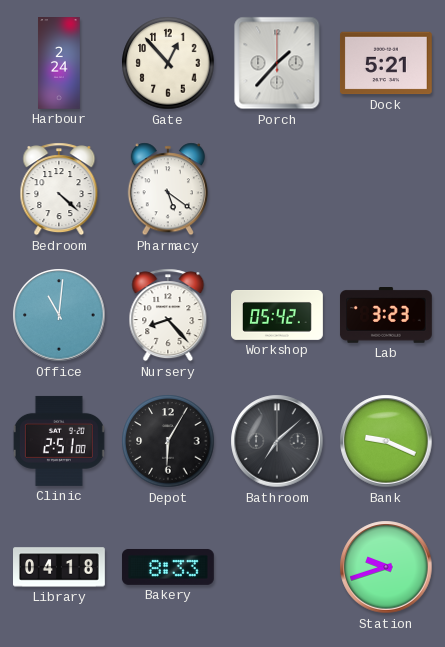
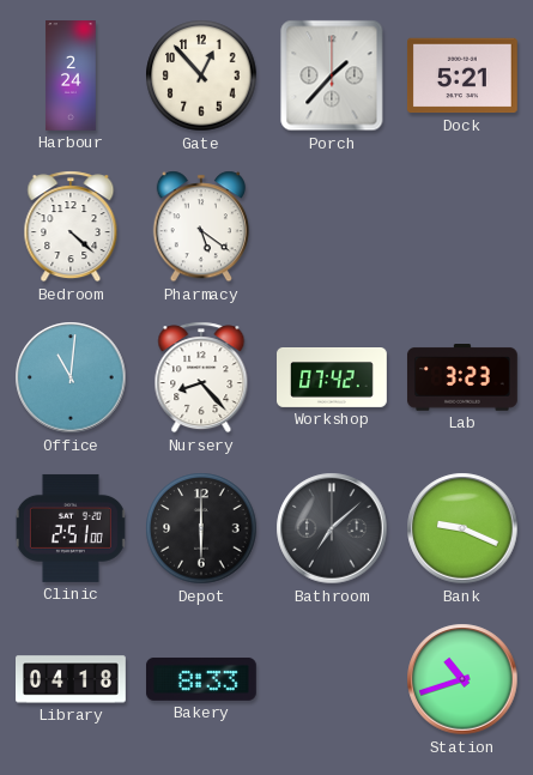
Workshop: 05:42 -> 07:42
Depot: 6:05 -> 6:00
Station: 9:42 -> 10:42
